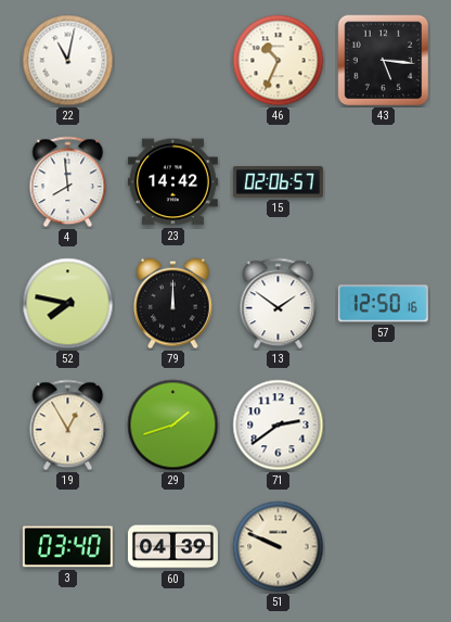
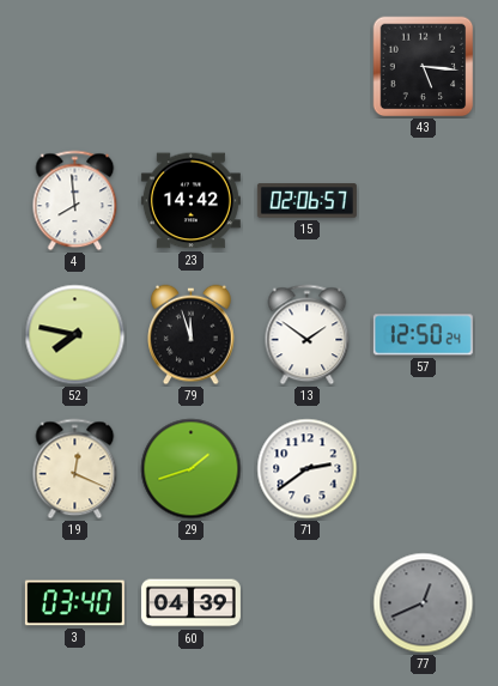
22: 11:02 -> none
46: 10:34 -> none
79: 12:00 -> 11:57
57: 12:50:16 -> 12:50:24
19: 12:55 -> 12:19
51: 9:49 -> none
77: none -> 12:41
